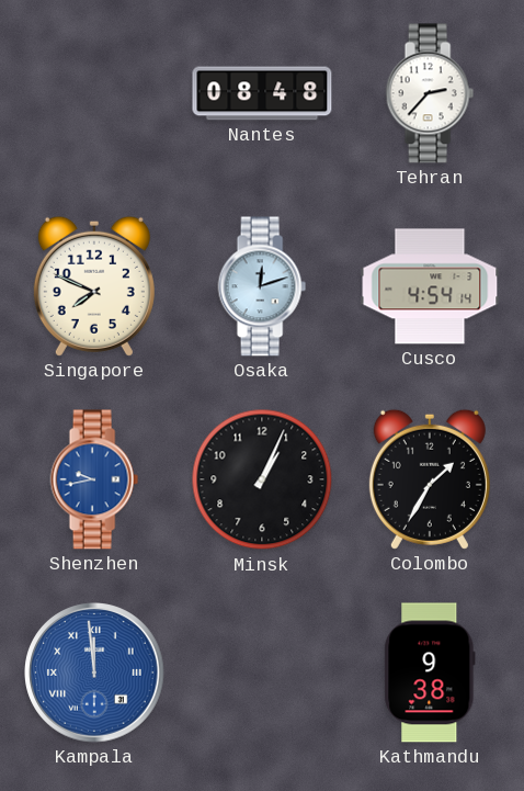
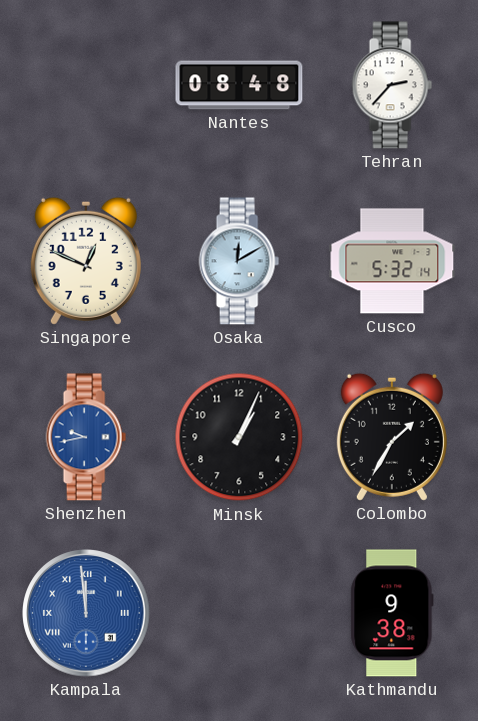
Singapore: 7:49 -> 12:49
Osaka: 12:12 -> 12:10
Cusco: 4:54 -> 5:32
